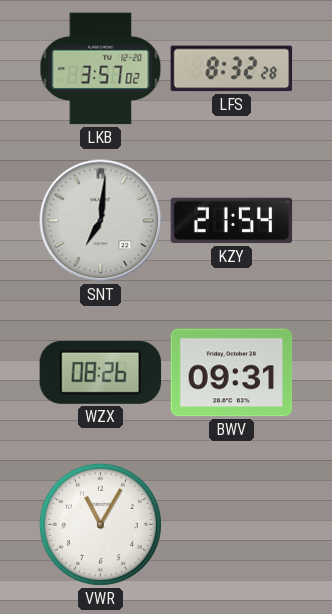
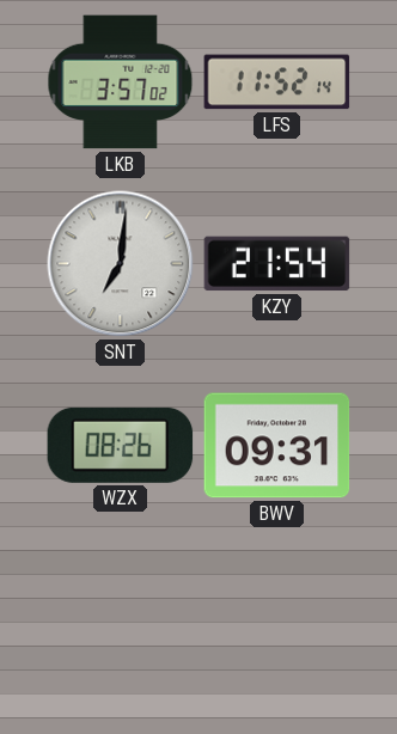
LFS: 8:32 -> 11:52
VWR: 11:05 -> none
